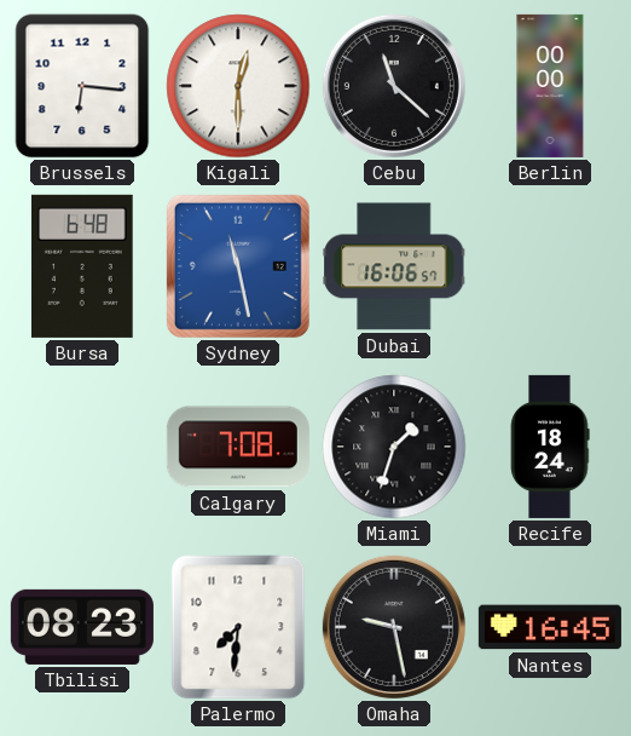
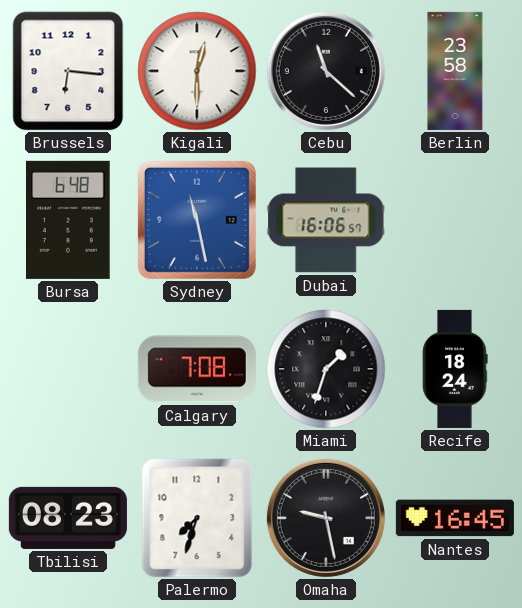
Berlin: 00:00 -> 23:58
Palermo: 7:31 -> 7:33
